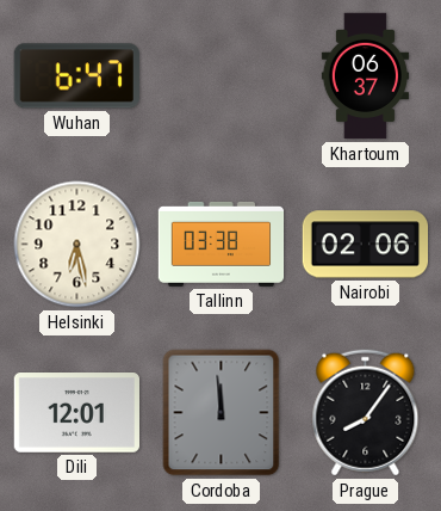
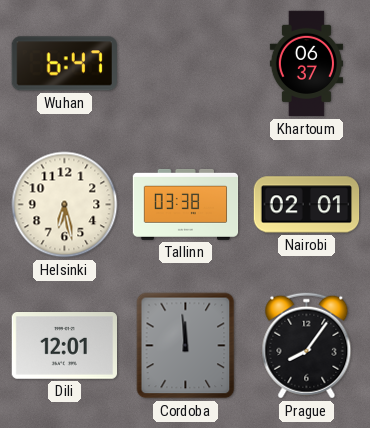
Nairobi: 02:06 -> 02:01
